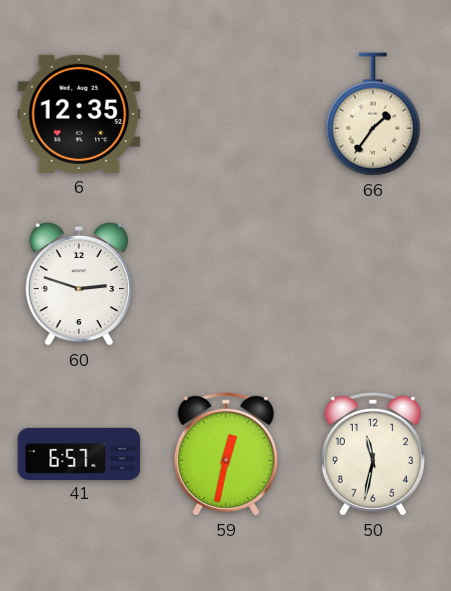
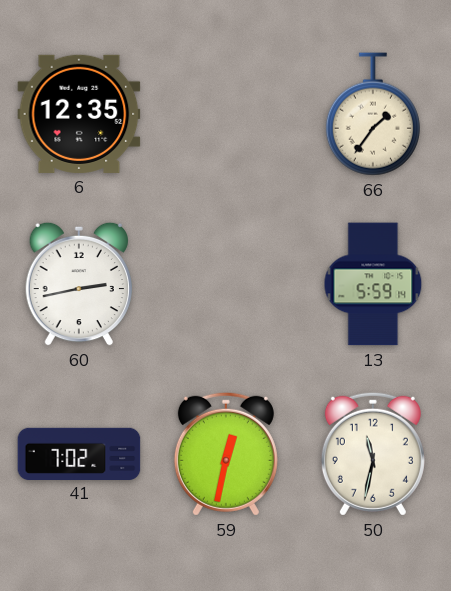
60: 2:48 -> 2:43
13: none -> 5:59
41: 6:57 -> 7:02
